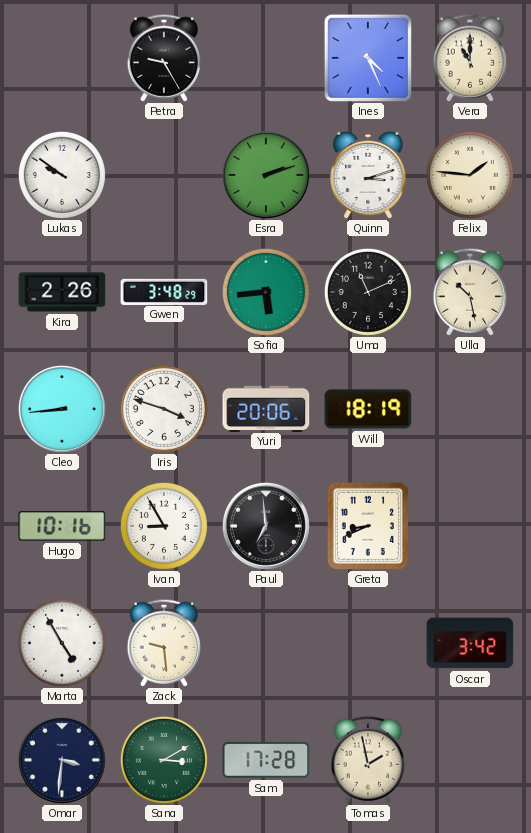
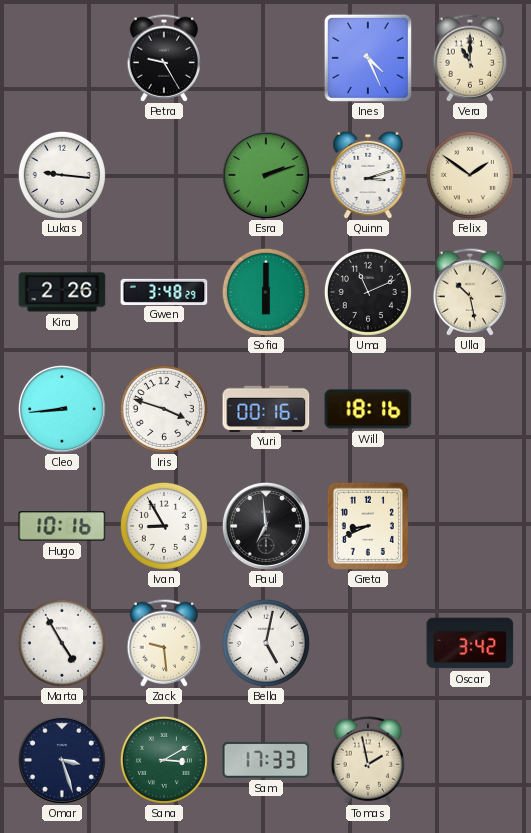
Lukas: 9:51 -> 9:16
Felix: 1:46 -> 1:51
Sofia: 5:44 -> 6:00
Yuri: 20:06 -> 00:16
Will: 18:19 -> 18:16
Bella: none -> 5:02
Omar: 3:31 -> 3:27
Sam: 17:28 -> 17:33
